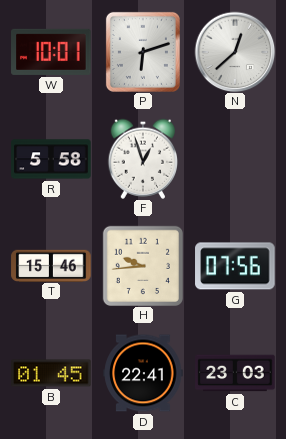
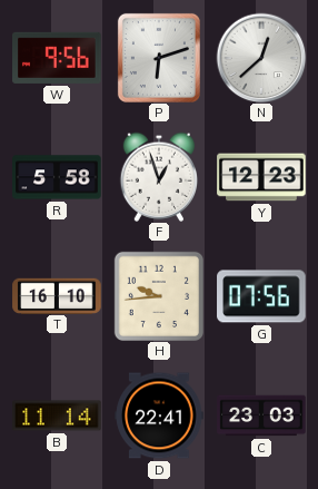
W: 10:01 -> 9:56
Y: none -> 12:23
T: 15:46 -> 16:10
B: 01:45 -> 11:14
